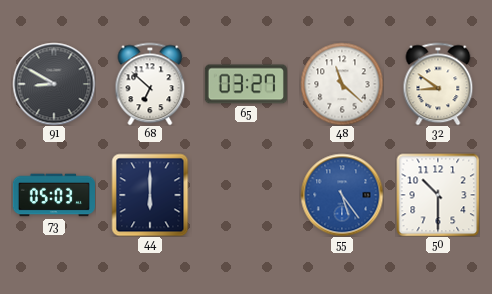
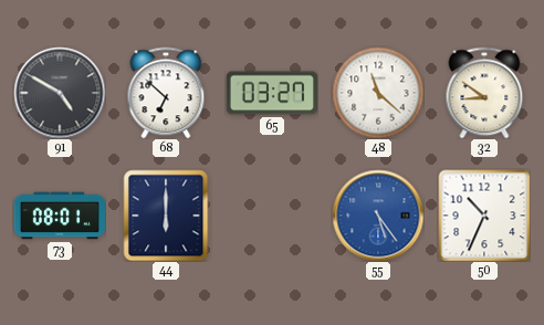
91: 8:50 -> 4:50
73: 05:03 -> 08:01
50: 10:30 -> 10:34
